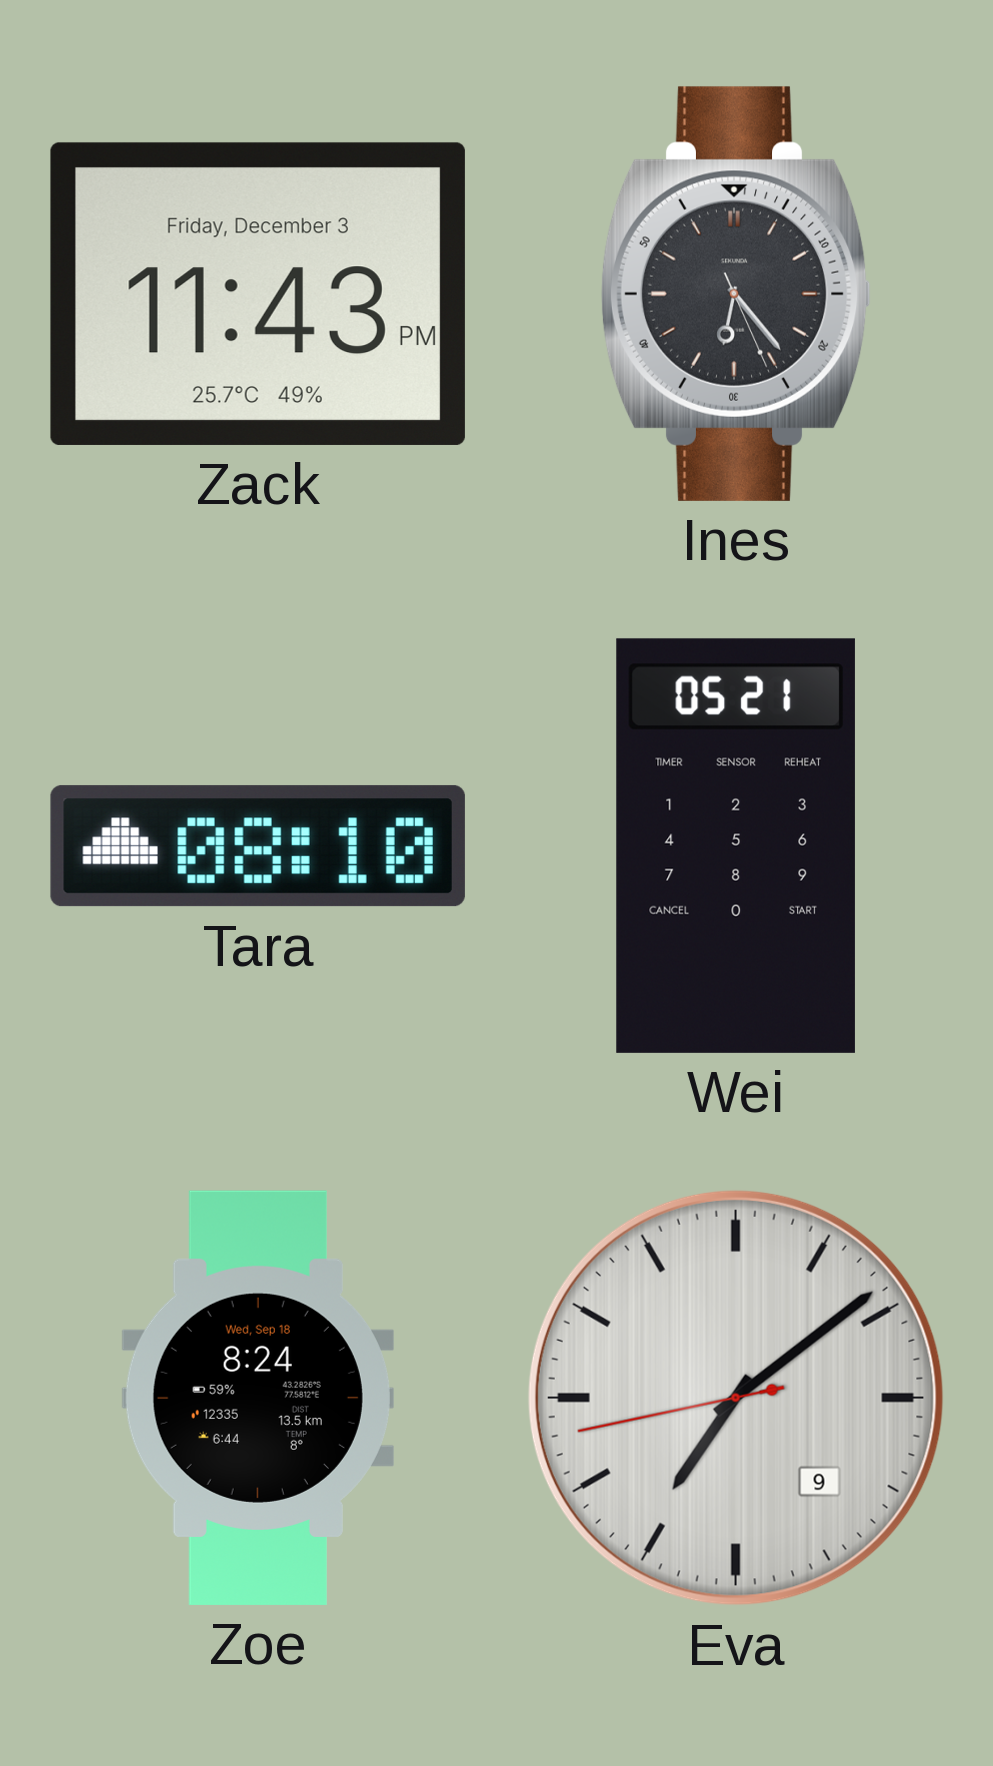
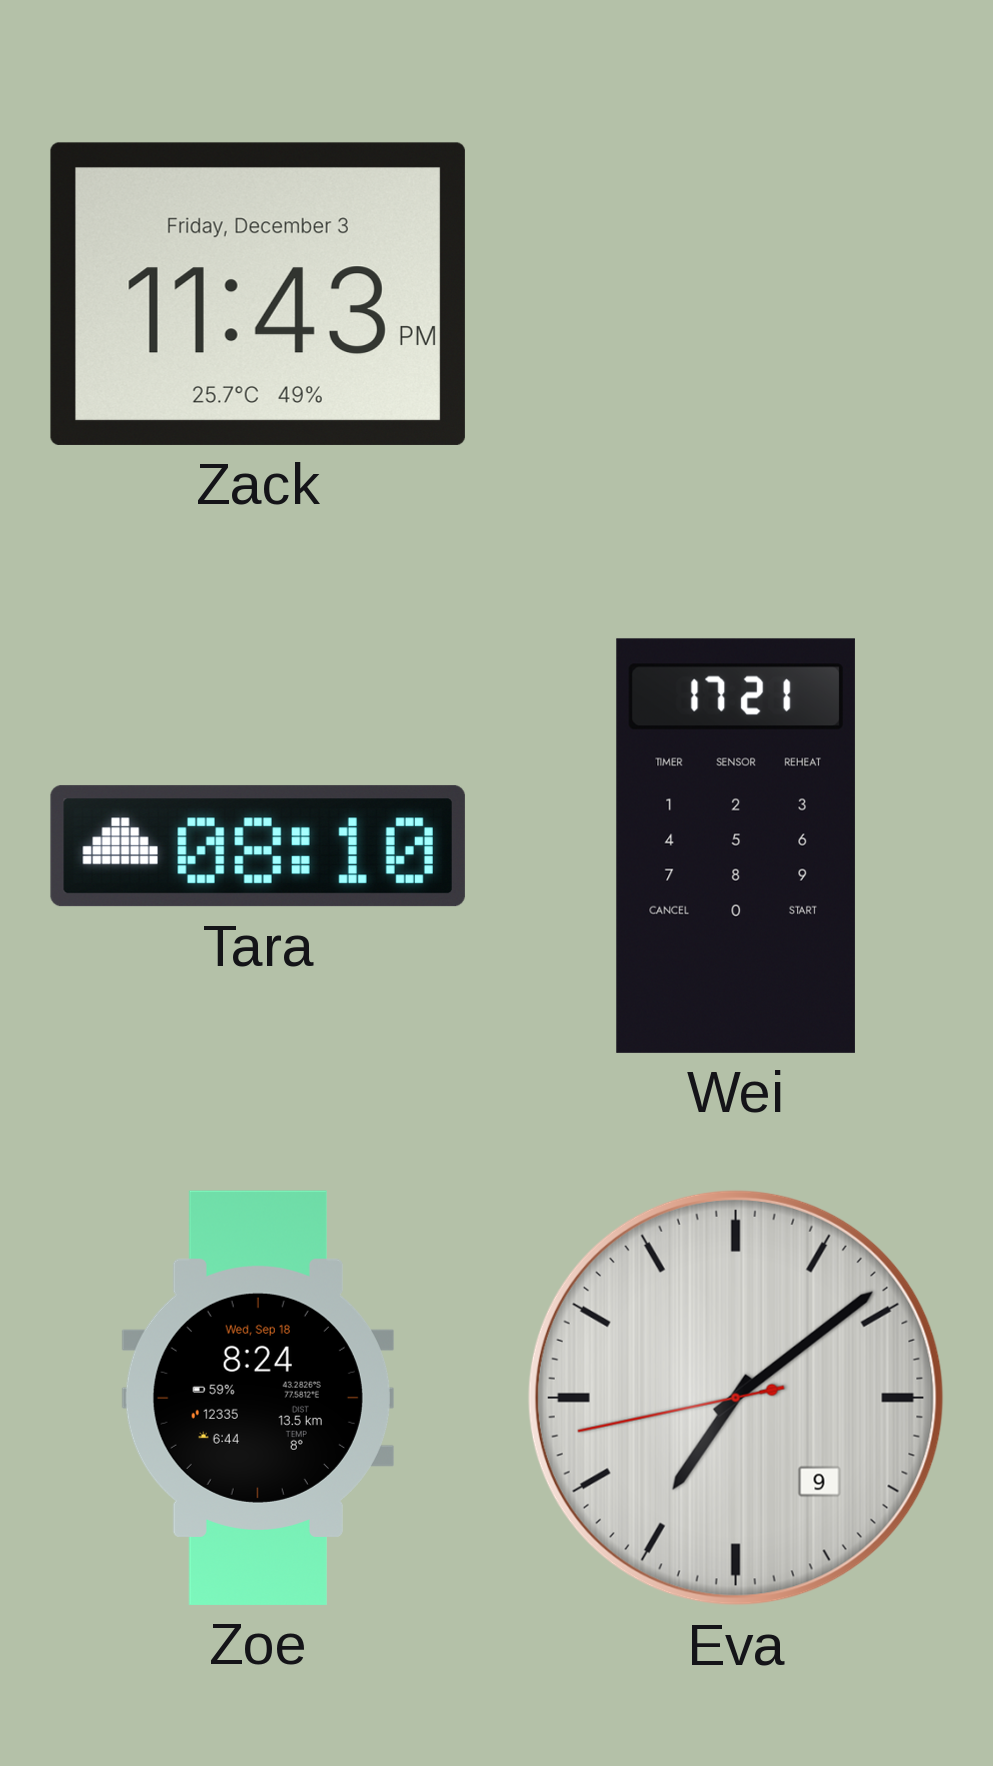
Ines: 6:23 -> none
Wei: 05:21 -> 17:21
